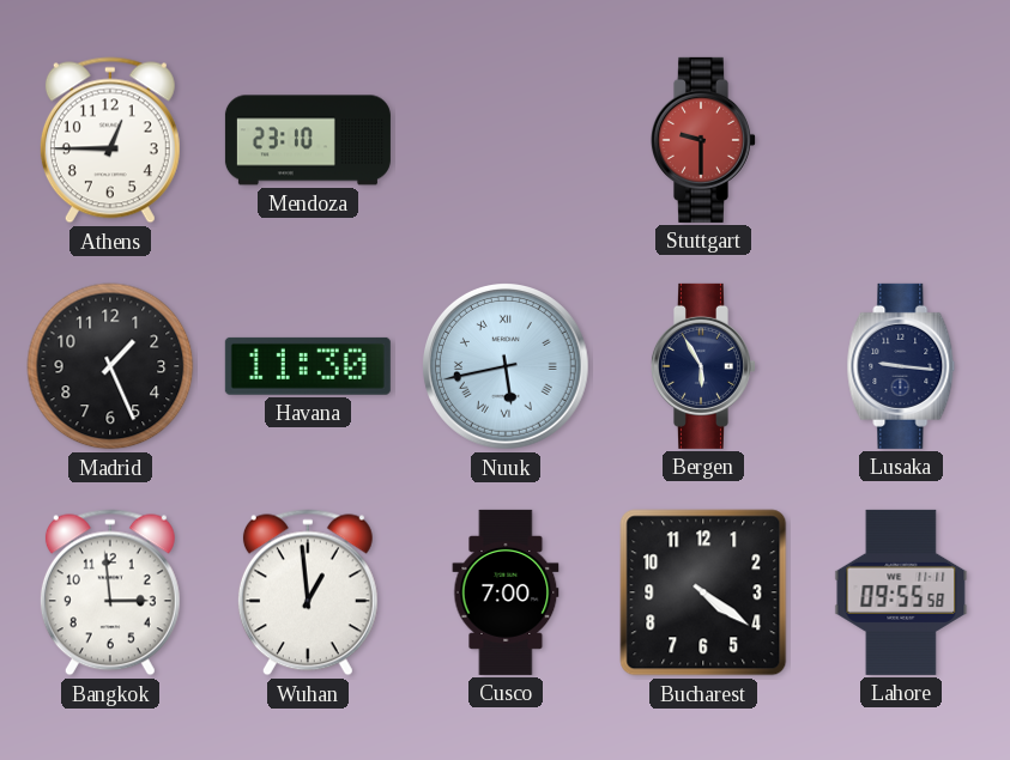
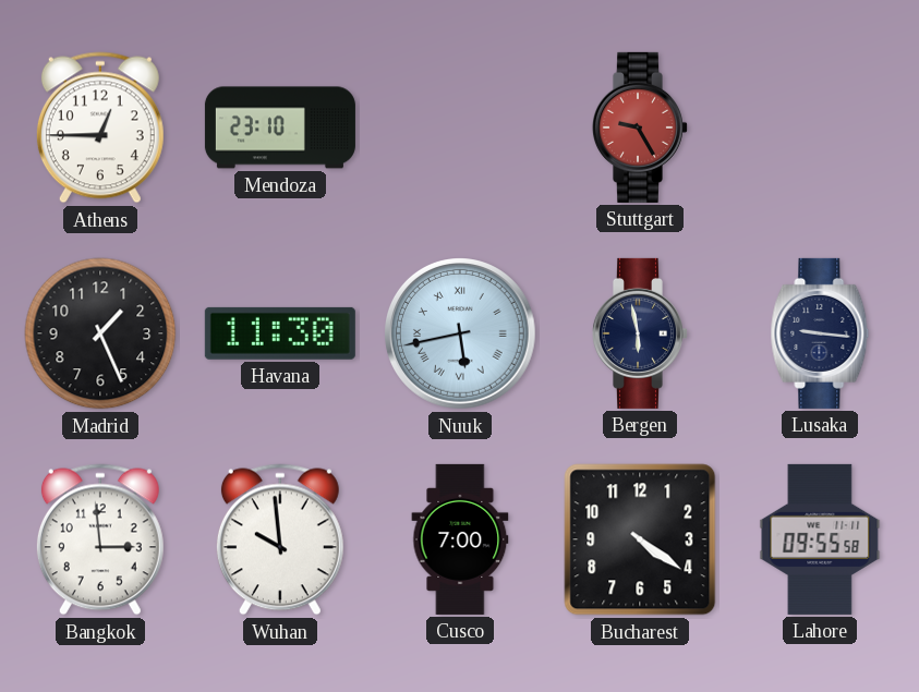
Stuttgart: 9:30 -> 9:25
Bergen: 5:55 -> 5:58
Wuhan: 12:59 -> 9:59
